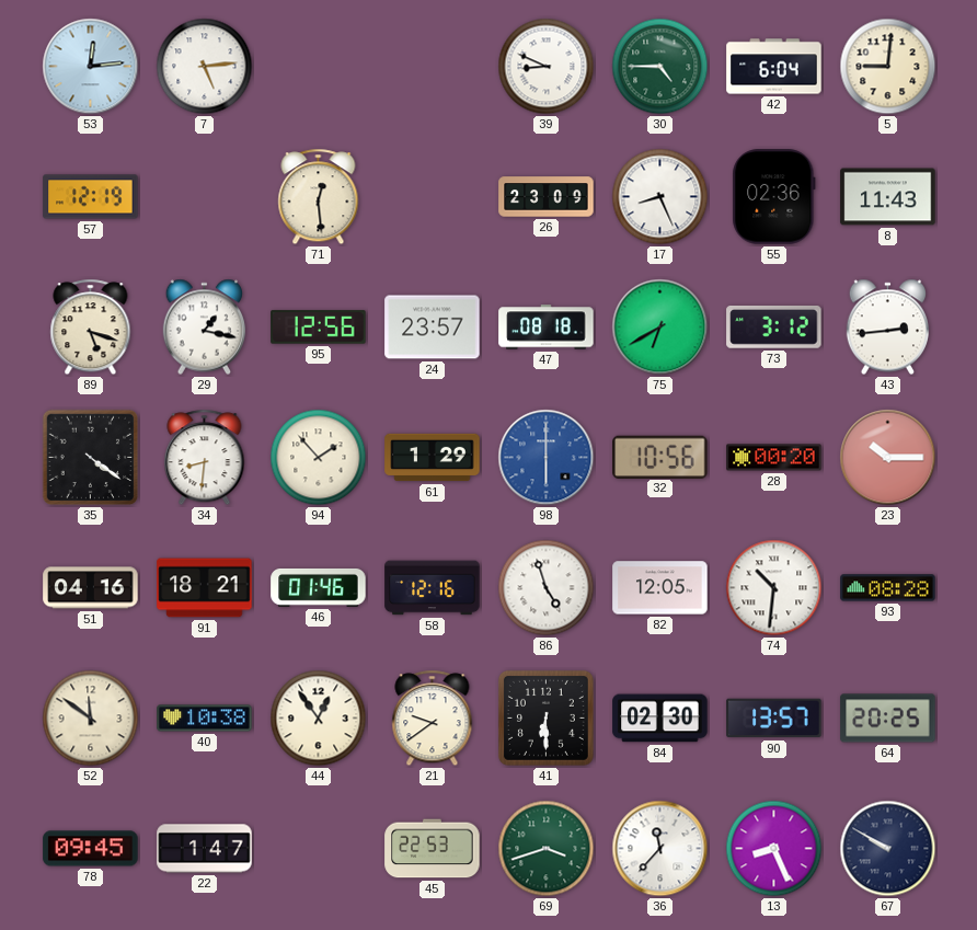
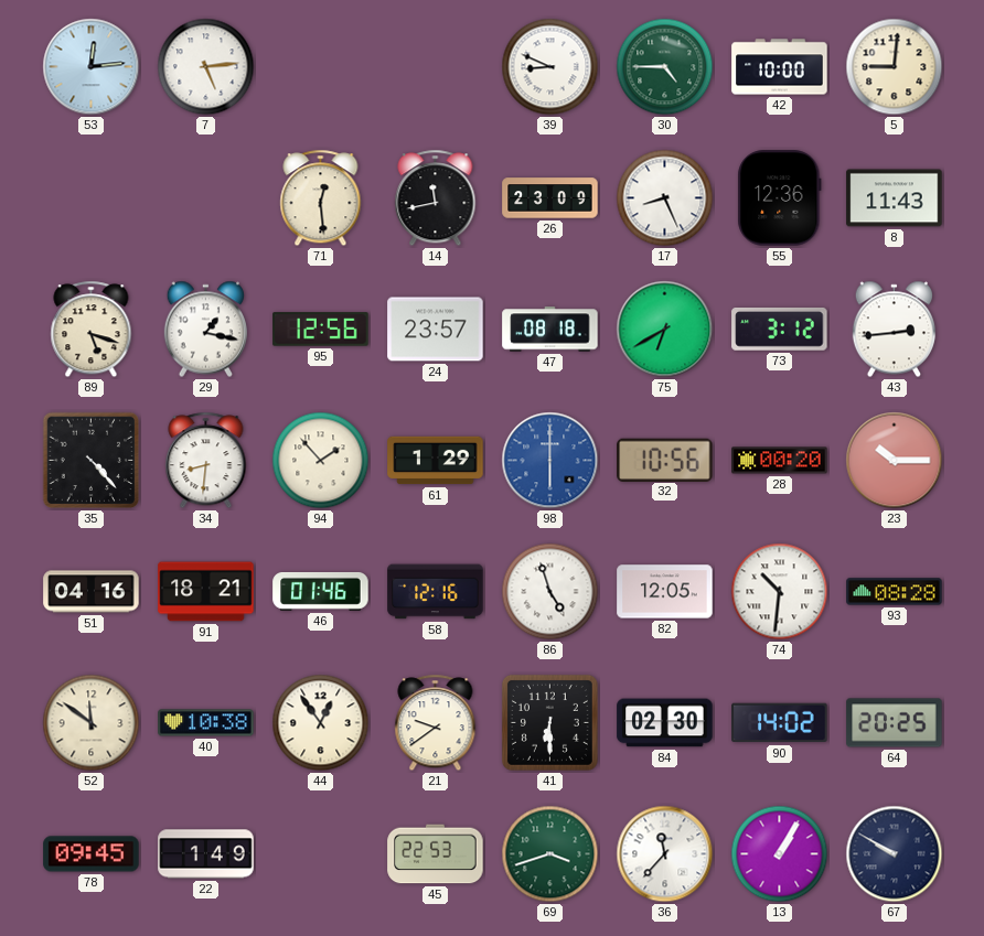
42: 6:04 -> 10:00
57: 12:19 -> none
14: none -> 11:43
55: 02:36 -> 12:36
35: 4:21 -> 4:23
90: 13:57 -> 14:02
22: 1:47 -> 1:49
13: 8:26 -> 1:05
